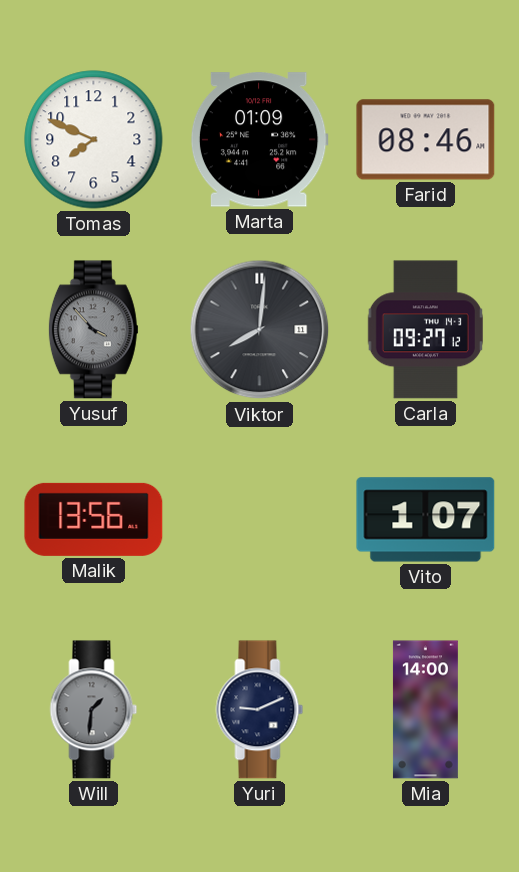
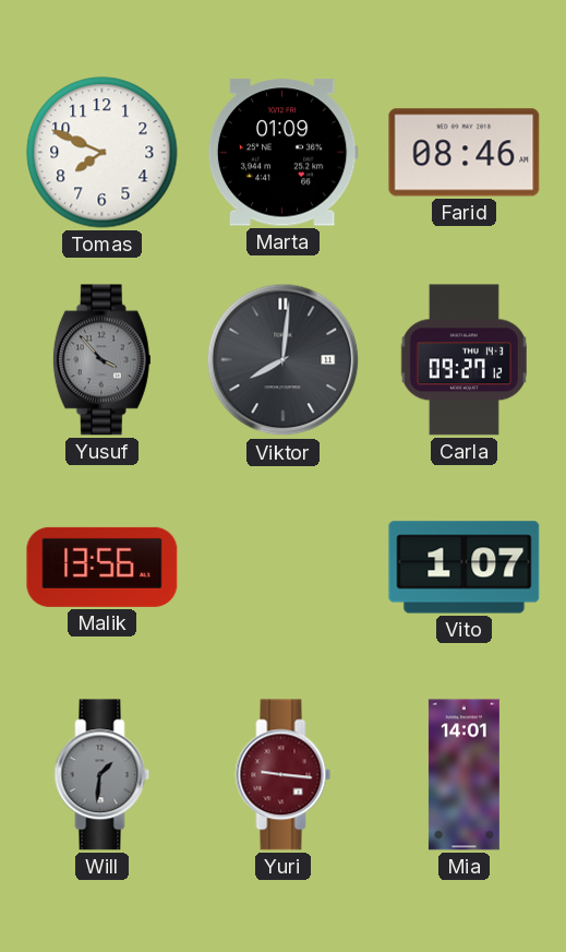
Yuri: 9:11 -> 9:16
Yuri dial: navy -> burgundy
Mia: 14:00 -> 14:01
